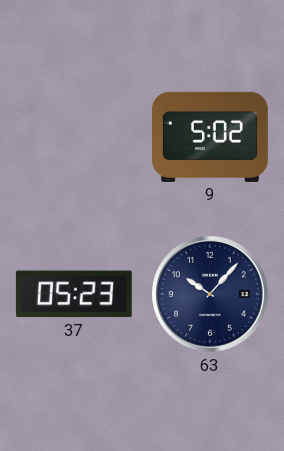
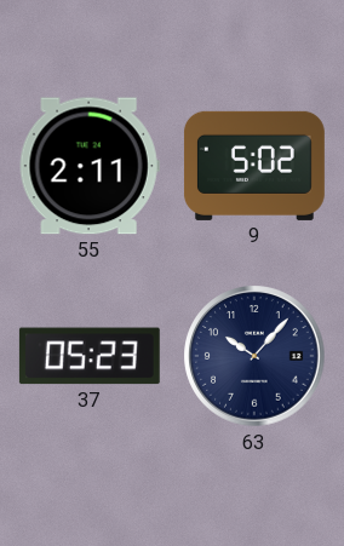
55: none -> 2:11
